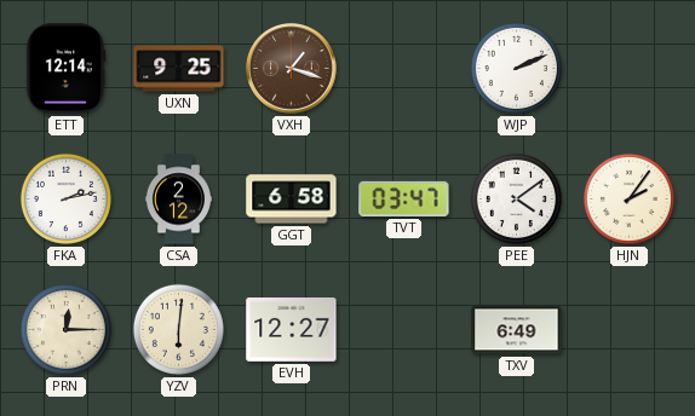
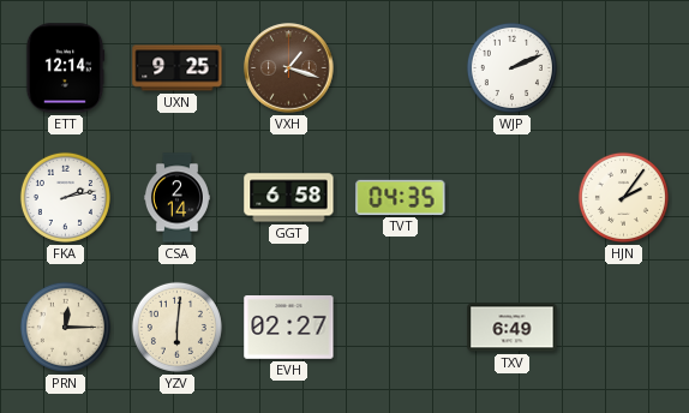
CSA: 2:12 -> 2:14
TVT: 03:47 -> 04:35
PEE: 4:09 -> none
EVH: 12:27 -> 02:27
